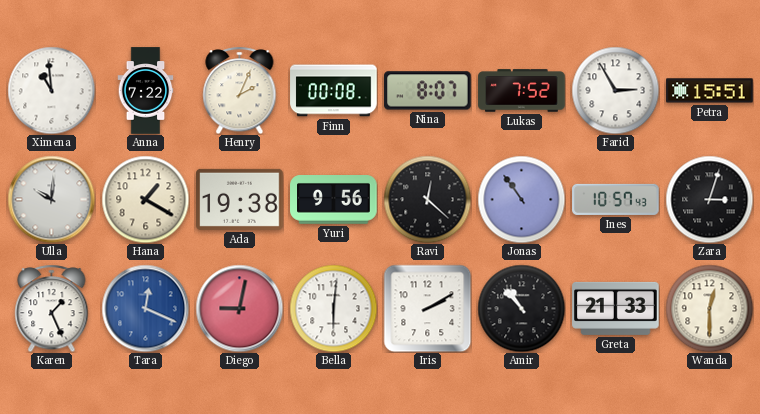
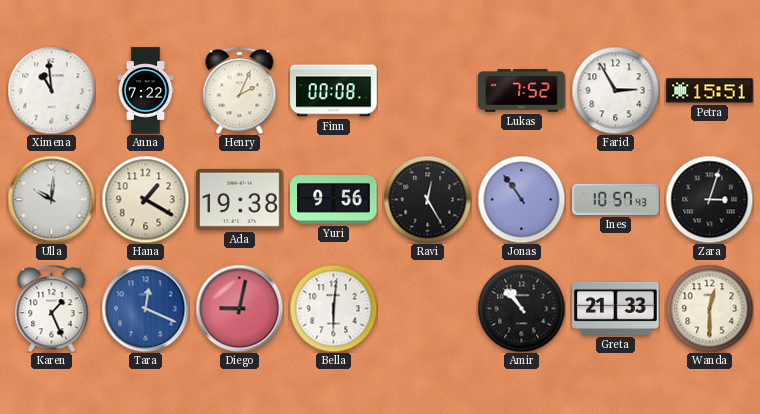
Nina: 8:07 -> none
Ravi: 12:22 -> 12:25
Iris: 2:10 -> none
